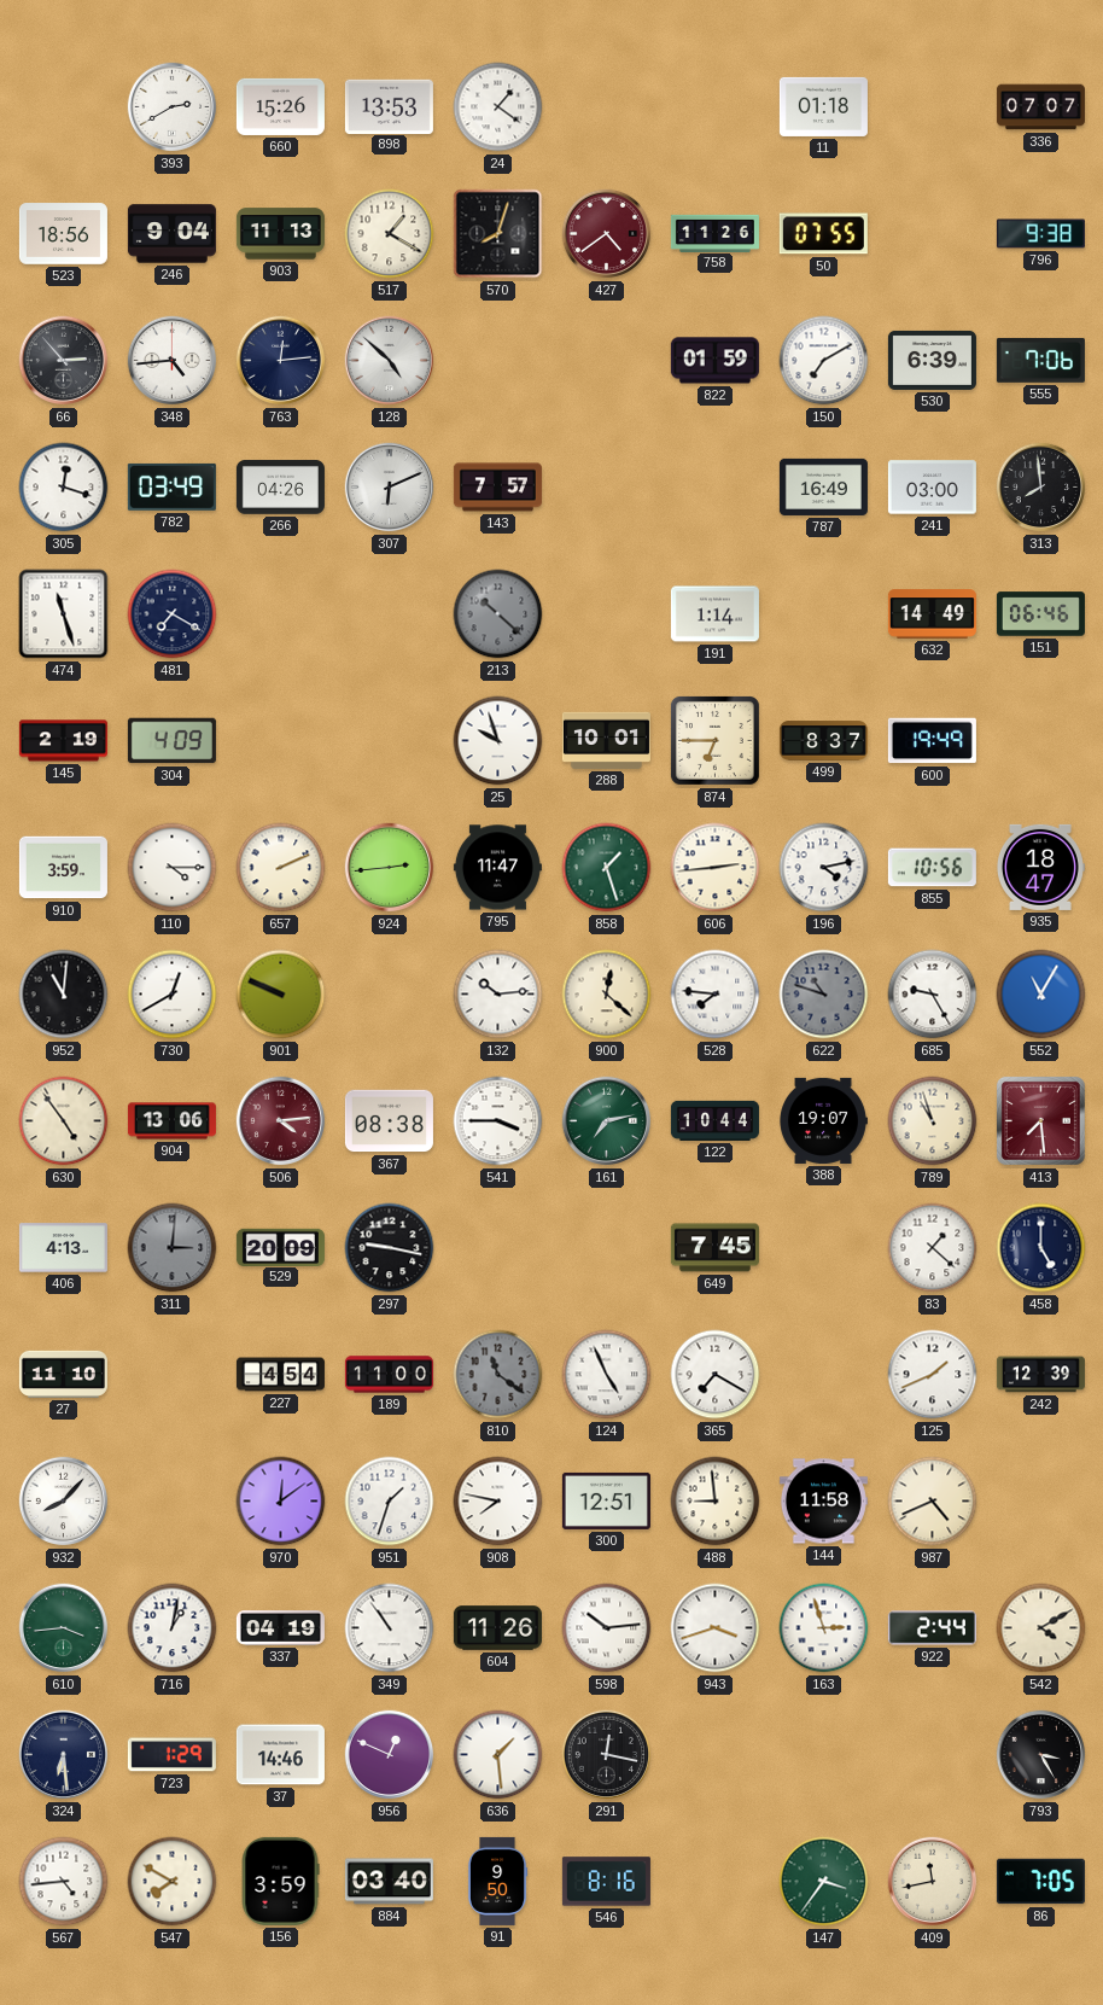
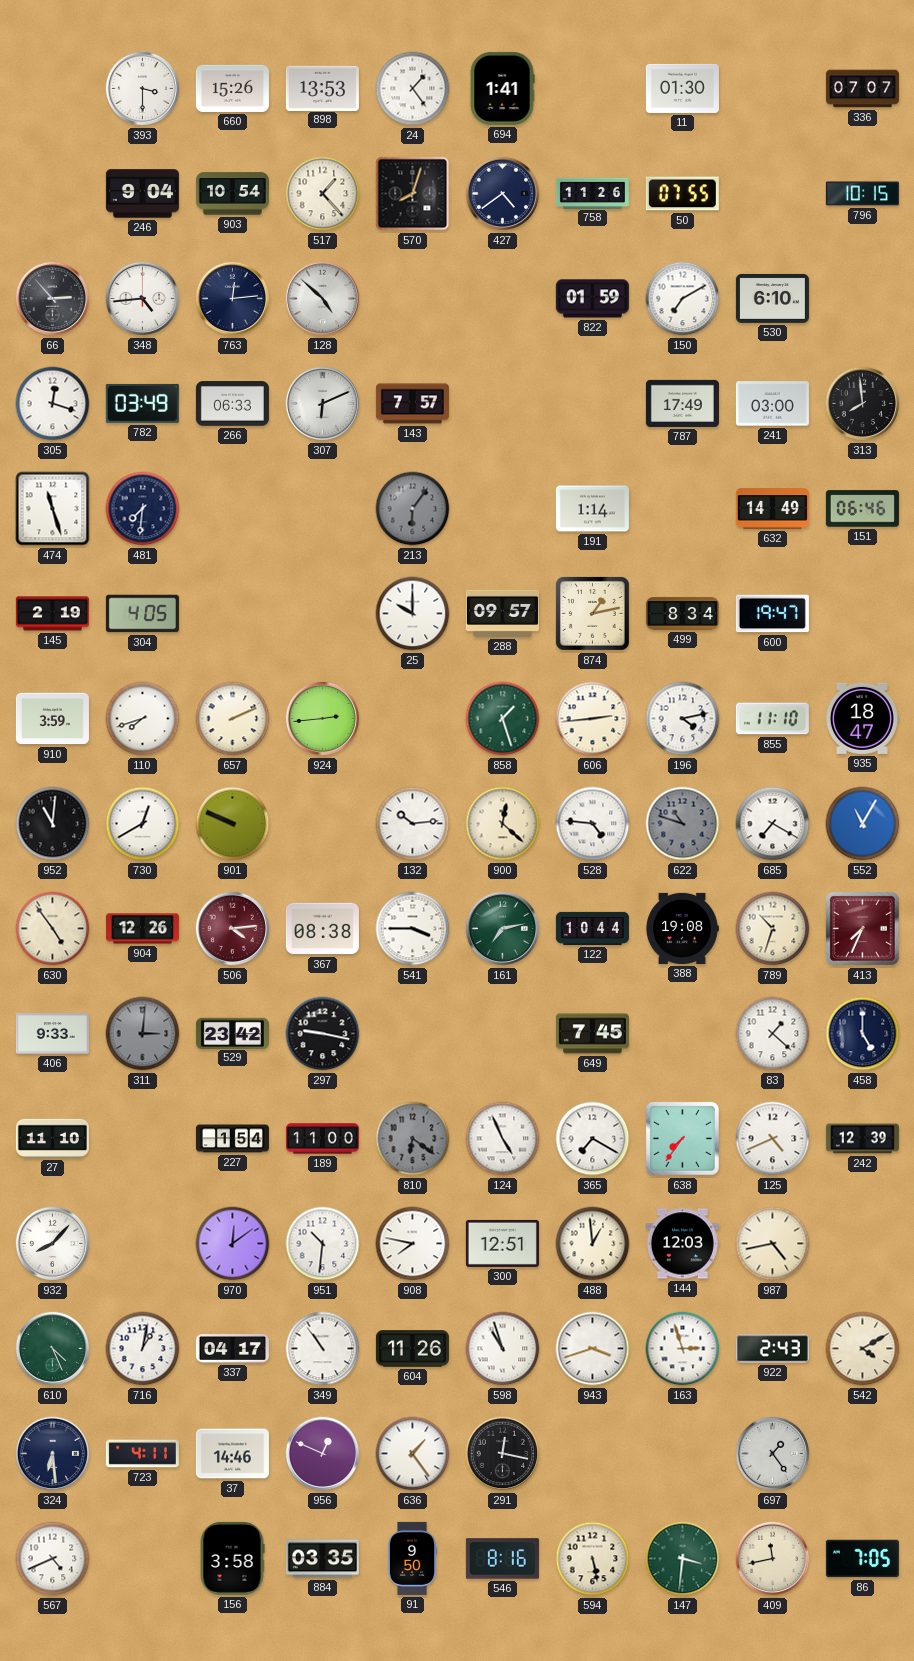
393: 2:40 -> 3:30
24: 1:21 -> 1:24
694: none -> 1:41
11: 01:18 -> 01:30
523: 18:56 -> none
903: 11:13 -> 10:54
517: 1:20 -> 1:23
427 dial: burgundy -> navy
796: 9:38 -> 10:15
530: 6:39 -> 6:10
555: 7:06 -> none
266: 04:26 -> 06:33
787: 16:49 -> 17:49
481: 7:20 -> 7:31
213: 10:22 -> 6:06
304: 4:09 -> 4:05
25: 9:57 -> 10:00
288: 10:01 -> 09:57
874: 6:45 -> 1:13
499: 8:37 -> 8:34
600: 19:49 -> 19:47
110: 4:15 -> 7:42
795: 11:47 -> none
855: 10:56 -> 11:10
528: 7:46 -> 4:46
685: 9:25 -> 7:20
904: 13:06 -> 12:26
388: 19:07 -> 19:08
789: 10:57 -> 10:33
413: 7:29 -> 7:34
406: 4:13 -> 9:33
529: 20:09 -> 23:42
227: 4:54 -> 1:54
810: 11:21 -> 6:21
638: none -> 7:36
125: 1:41 -> 4:41
951: 1:33 -> 10:31
488: 8:59 -> 12:59
144: 11:58 -> 12:03
987: 4:41 -> 4:43
610: 3:44 -> 4:26
337: 04:19 -> 04:17
598: 10:14 -> 10:57
922: 2:44 -> 2:43
723: 1:29 -> 4:11
636: 1:29 -> 1:24
697: none -> 1:24
793: 3:25 -> none
567: 4:44 -> 4:41
547: 7:50 -> none
156: 3:59 -> 3:58
884: 03:40 -> 03:35
594: none -> 5:28
147: 3:36 -> 3:31
